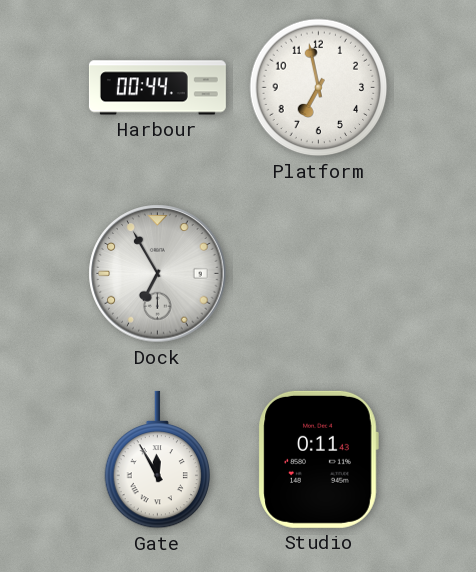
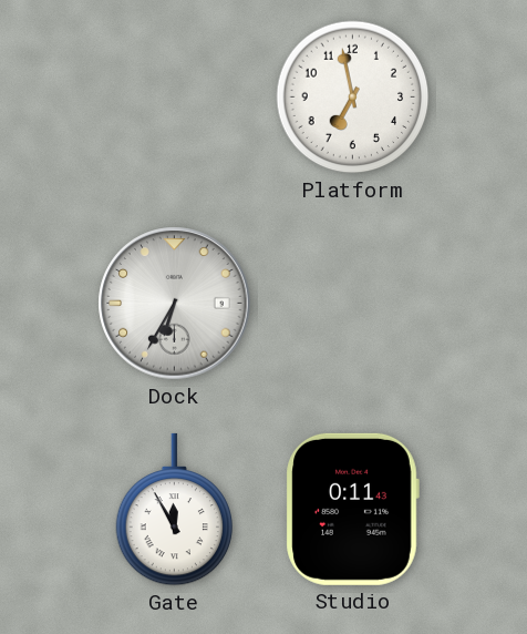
Harbour: 00:44 -> none
Dock: 6:55 -> 6:35
